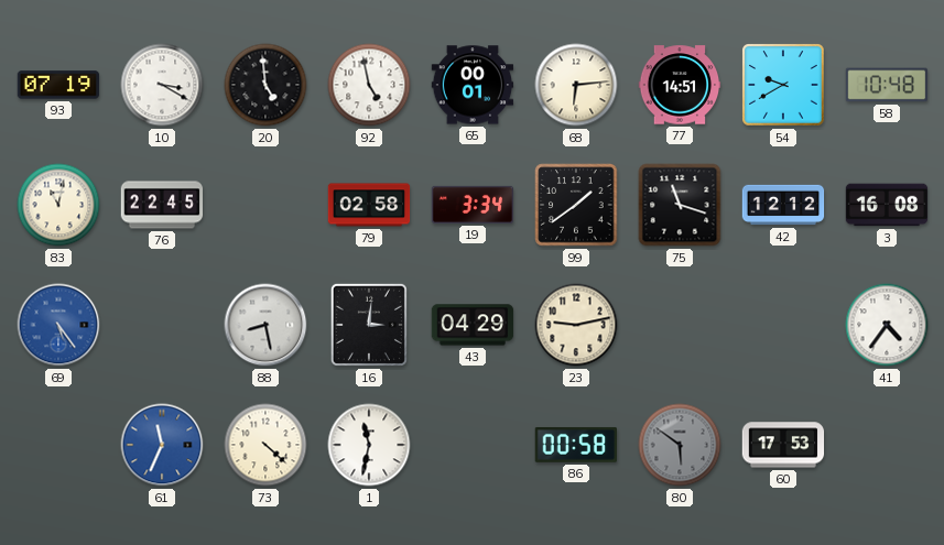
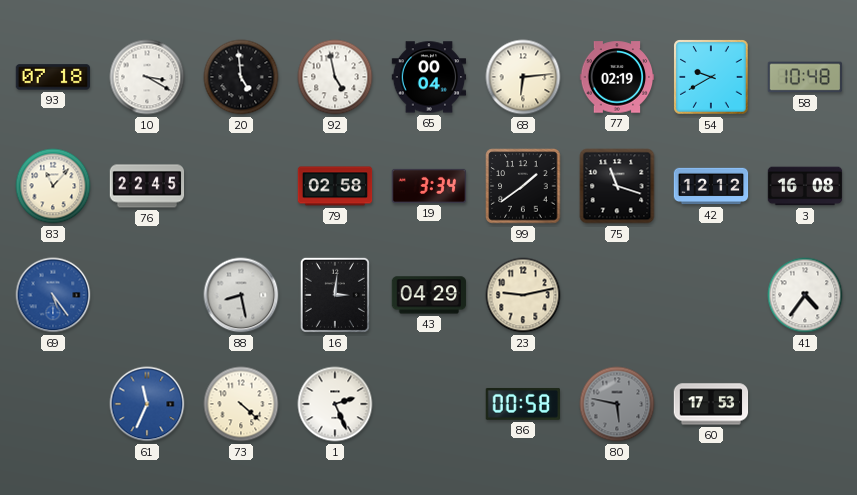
93: 07:19 -> 07:18
65: 00:01 -> 00:04
77: 14:51 -> 02:19
83: 11:02 -> 11:07
1: 11:32 -> 2:26
80: 5:51 -> 5:47
